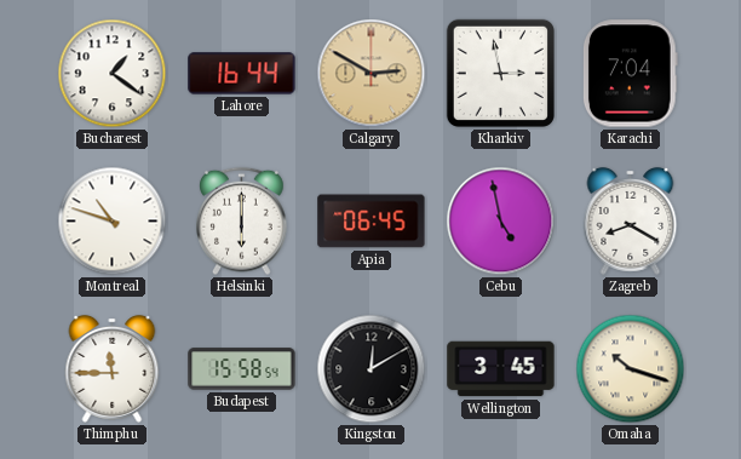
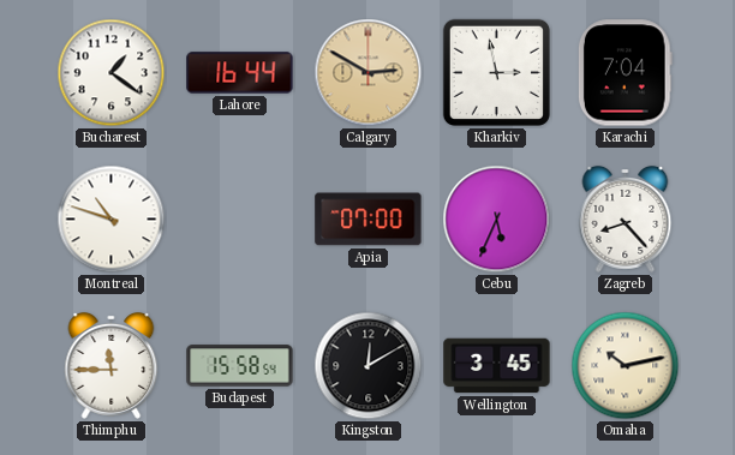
Helsinki: 6:00 -> none
Apia: 06:45 -> 07:00
Cebu: 4:58 -> 5:34
Zagreb: 8:20 -> 8:23
Omaha: 10:18 -> 10:13
